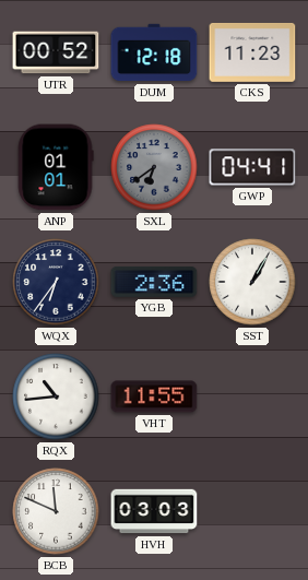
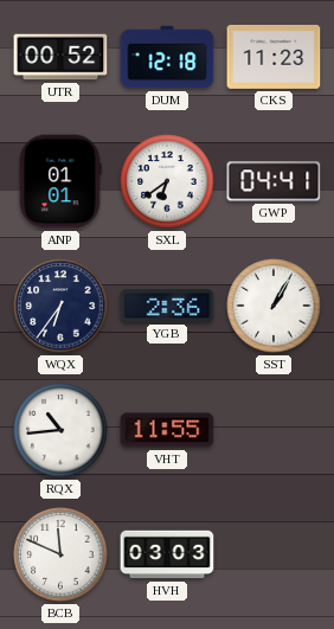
SXL dial: grey -> white
